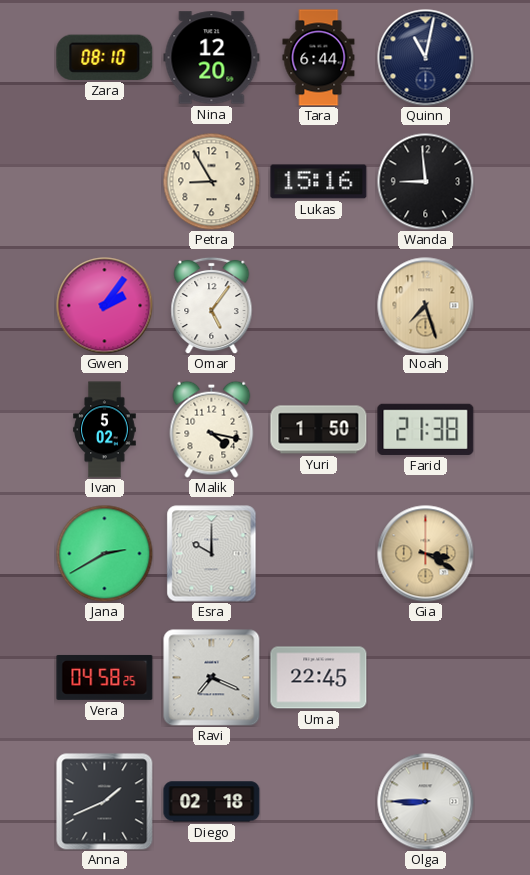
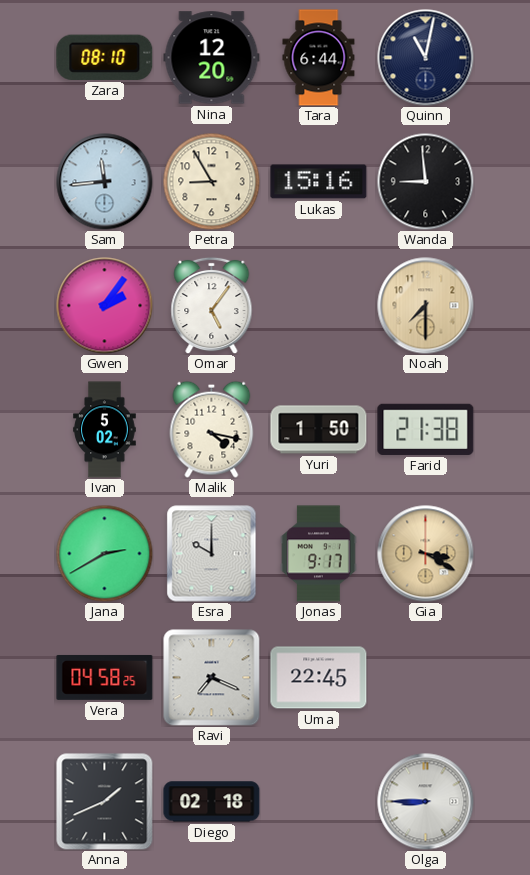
Sam: none -> 11:44
Noah: 7:27 -> 7:30
Jonas: none -> 9:17
